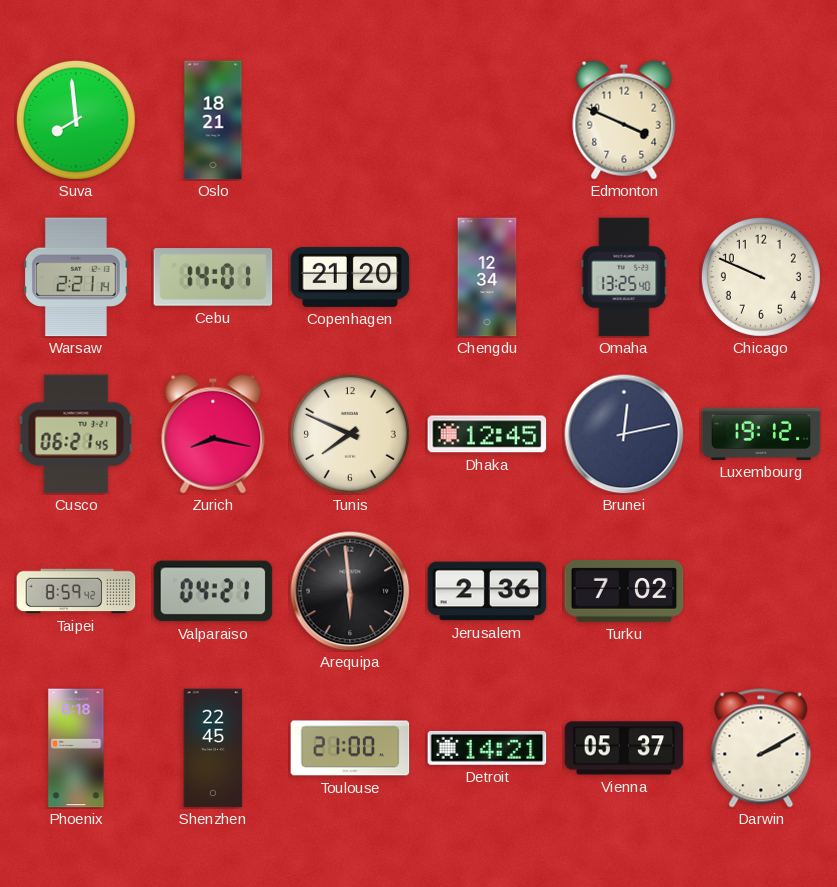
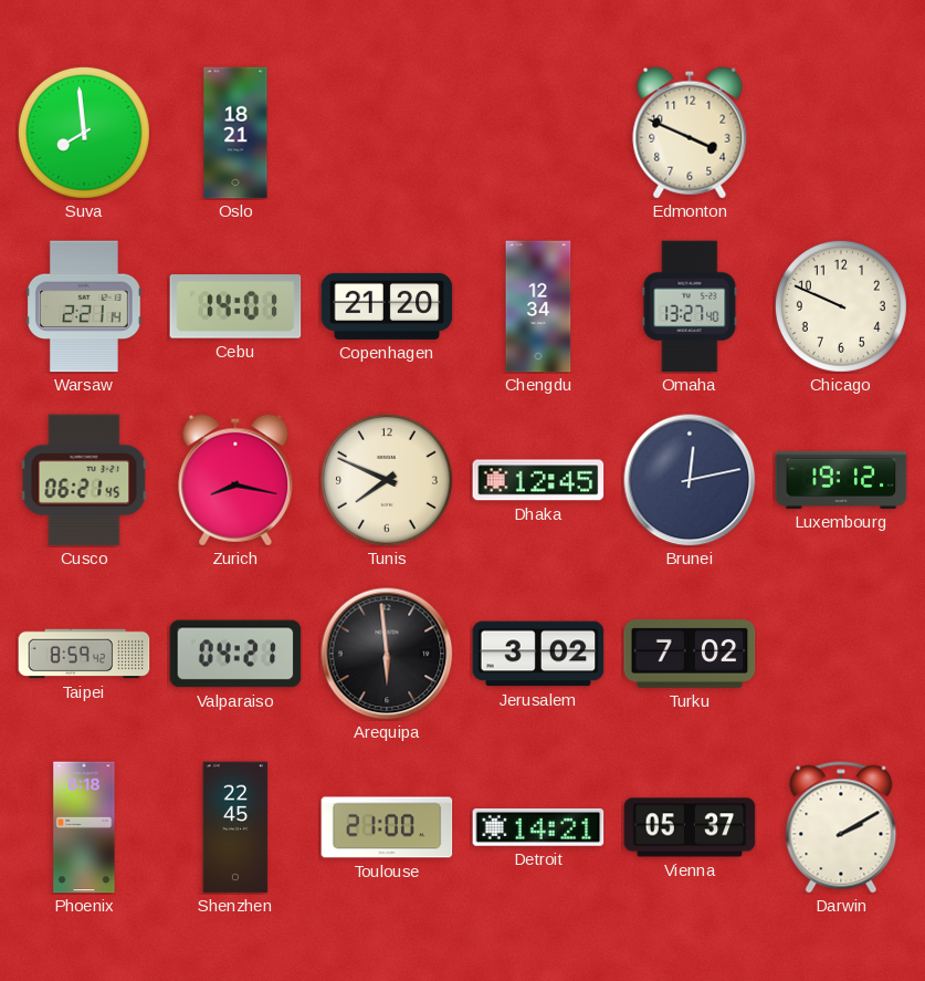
Omaha: 13:25 -> 13:27
Jerusalem: 2:36 -> 3:02
